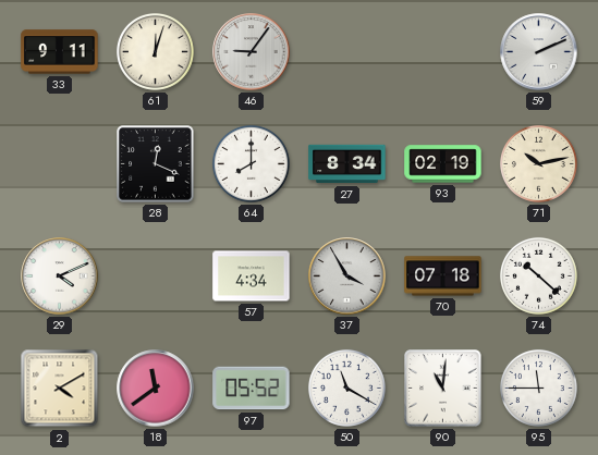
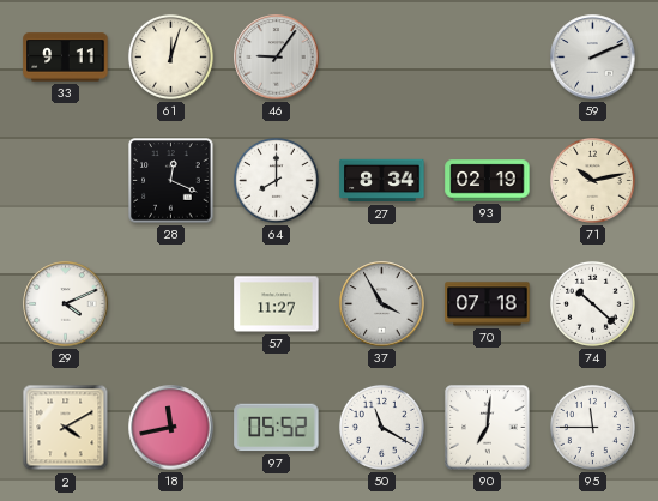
57: 4:34 -> 11:27
18: 11:39 -> 11:43
90: 11:01 -> 7:01
